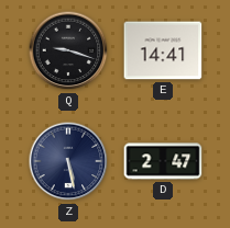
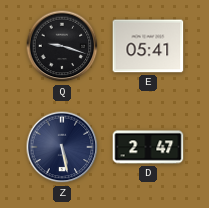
E: 14:41 -> 05:41
